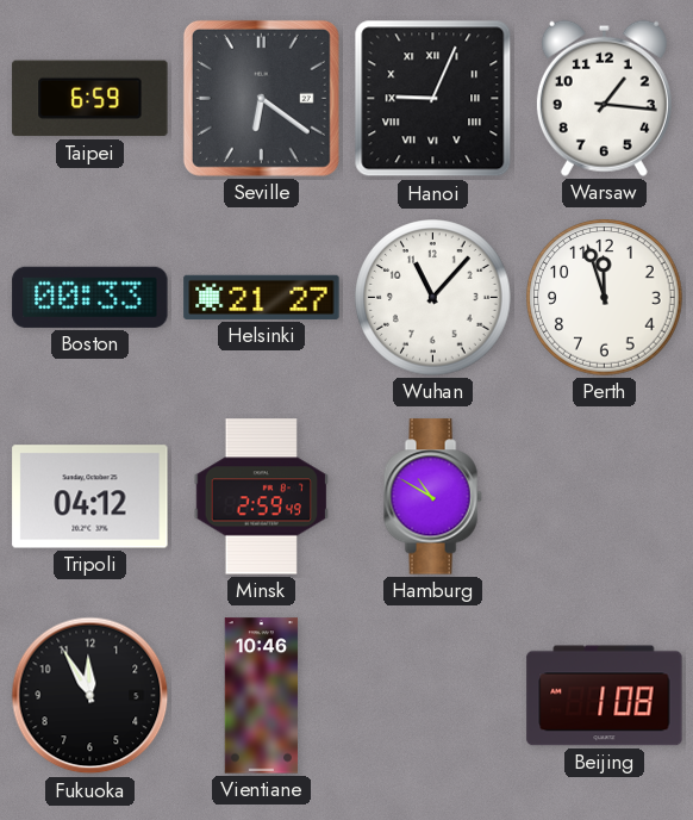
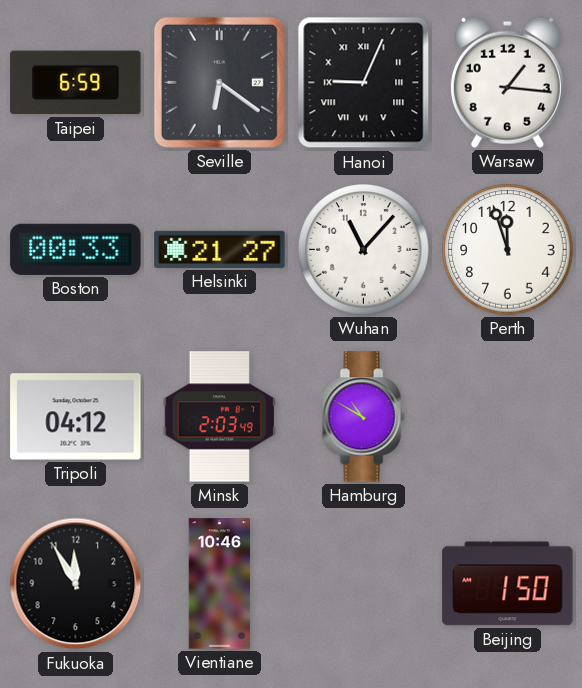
Minsk: 2:59 -> 2:03
Beijing: 1:08 -> 1:50
